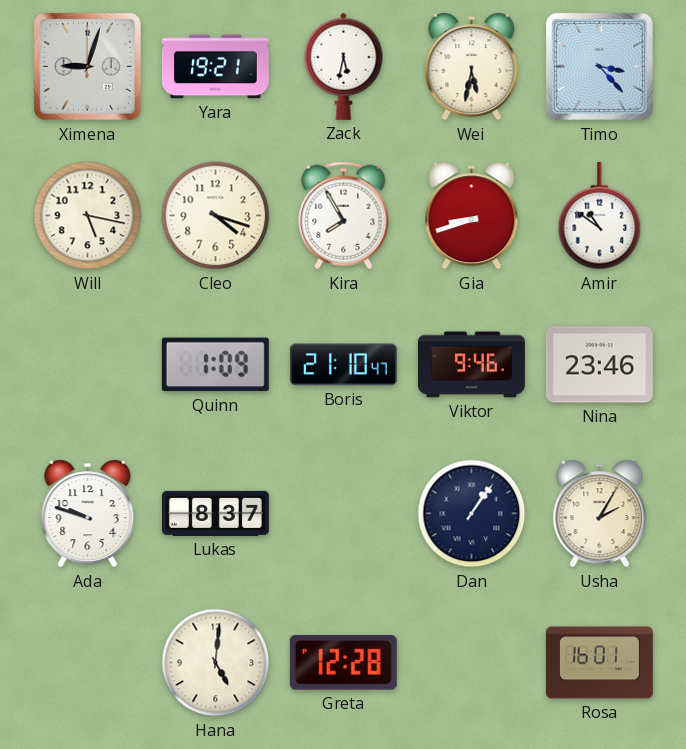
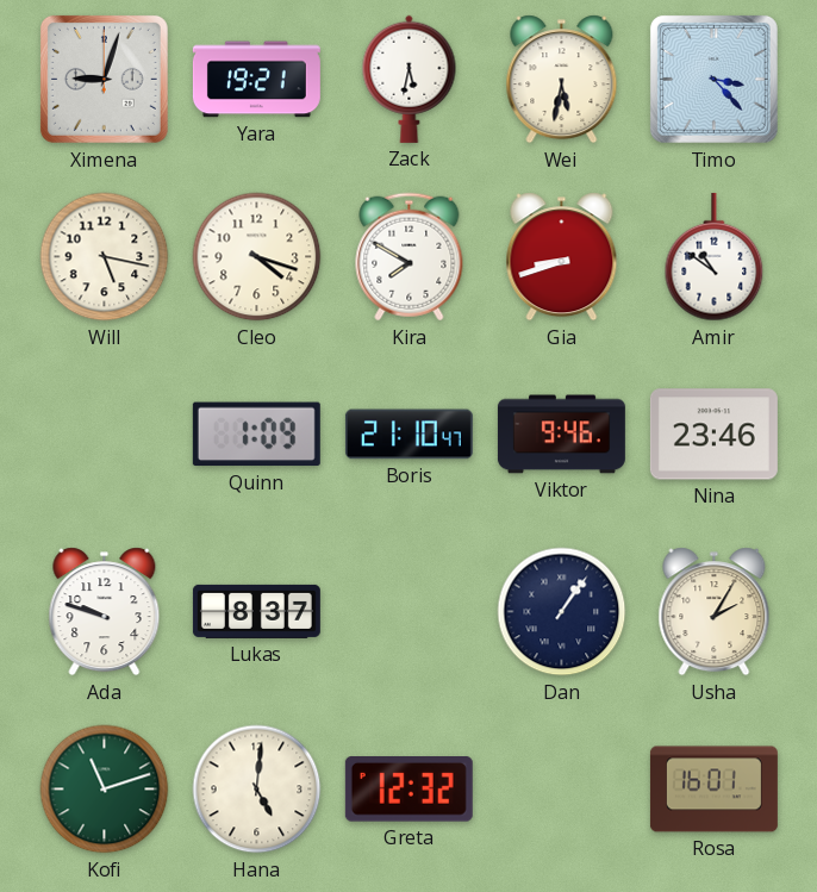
Kira: 7:55 -> 7:50
Kofi: none -> 11:12
Greta: 12:28 -> 12:32
